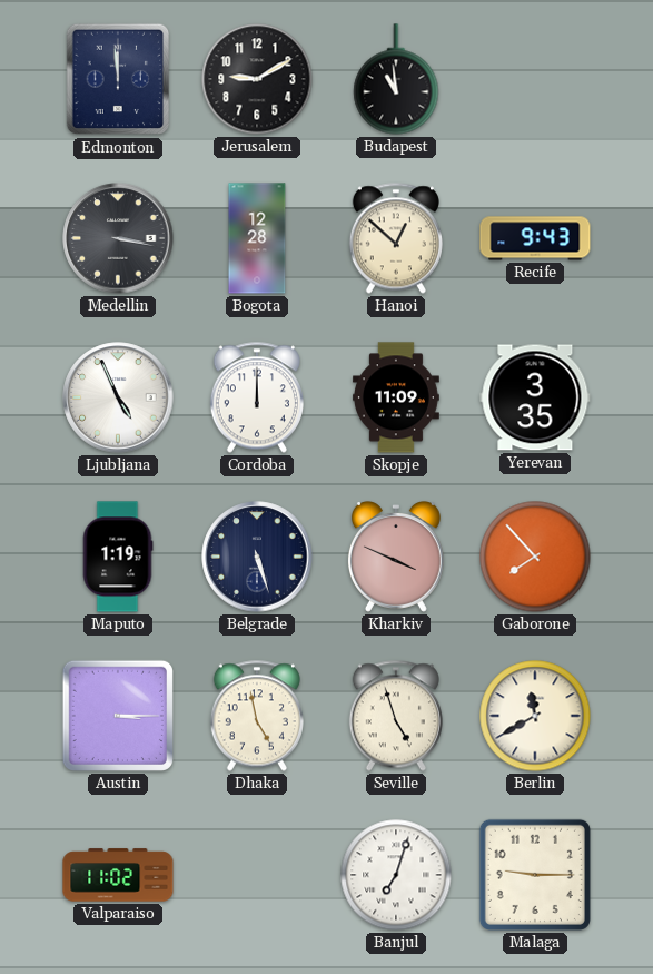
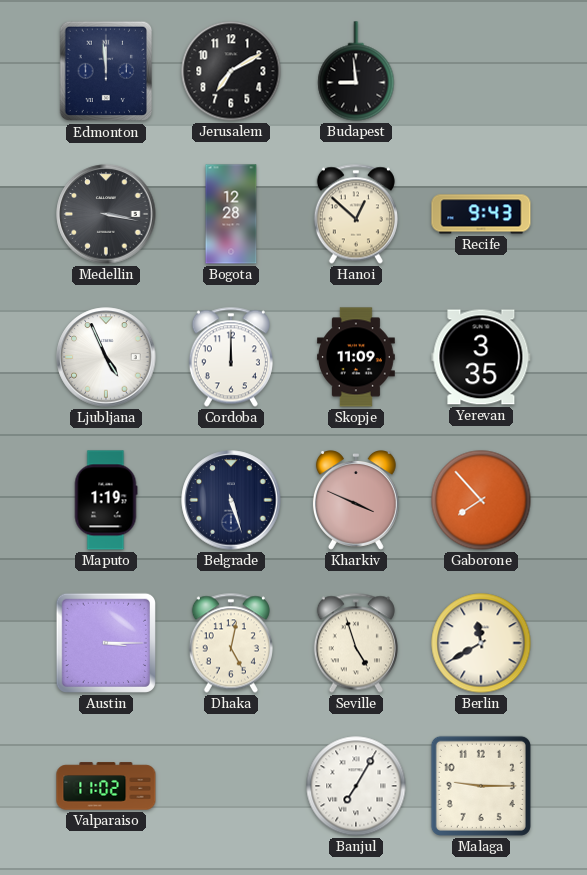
Jerusalem: 9:10 -> 7:10
Budapest: 10:59 -> 8:59
Dhaka: 4:58 -> 5:02
Banjul: 7:03 -> 7:05
